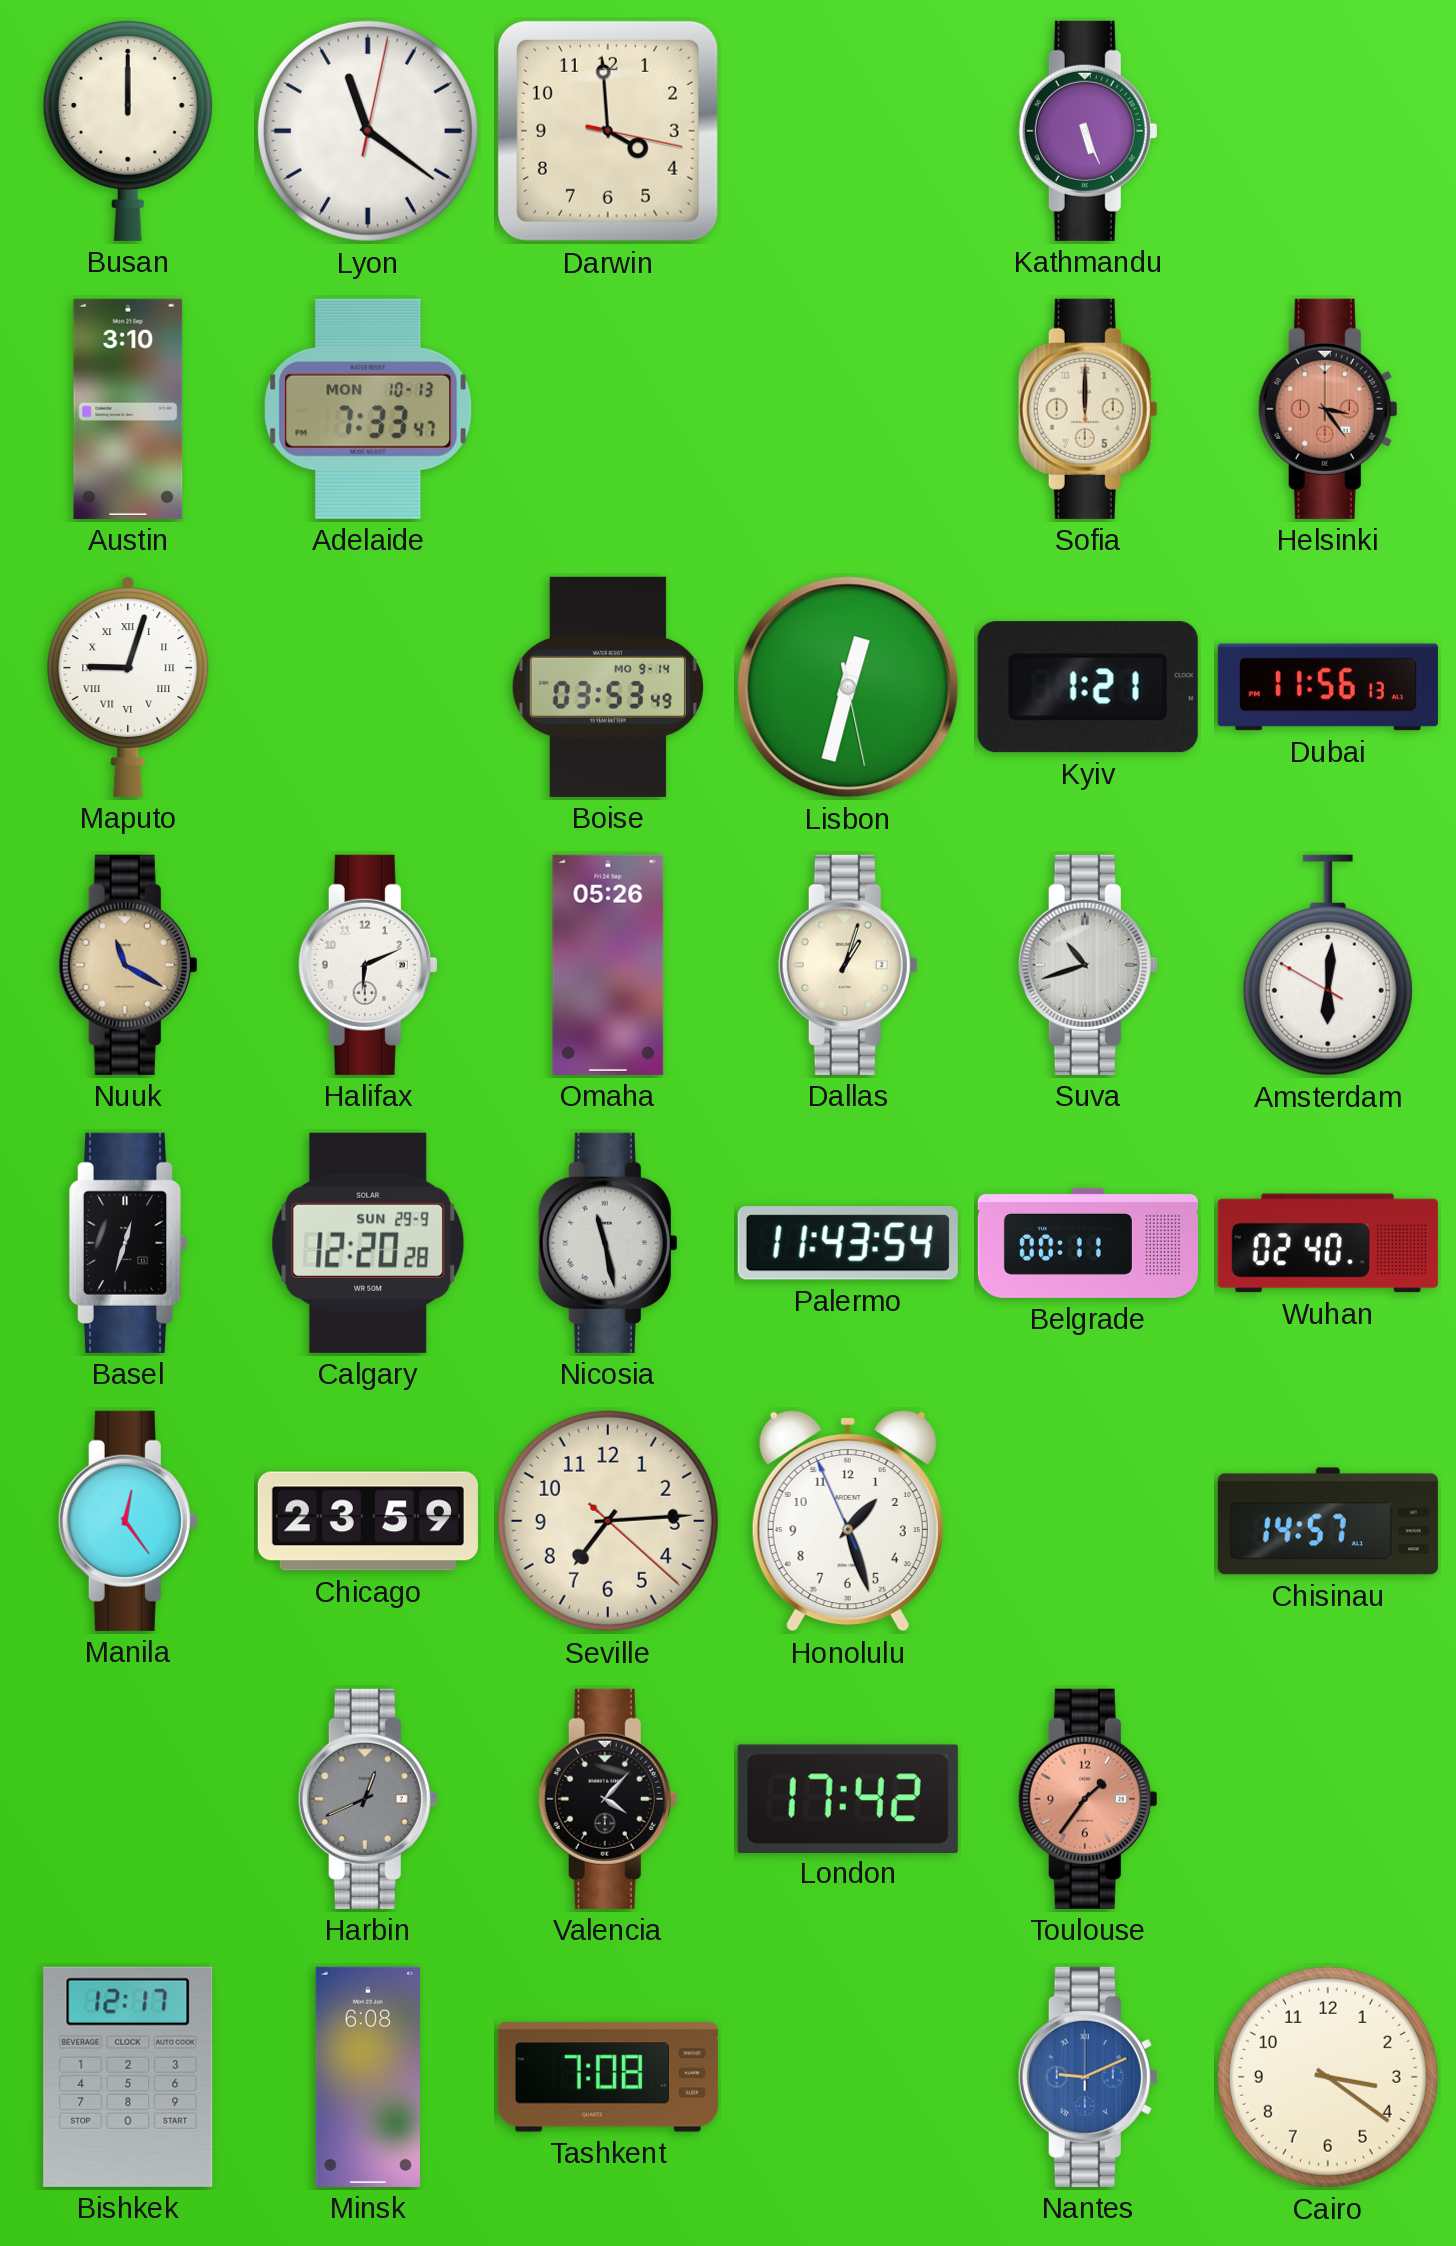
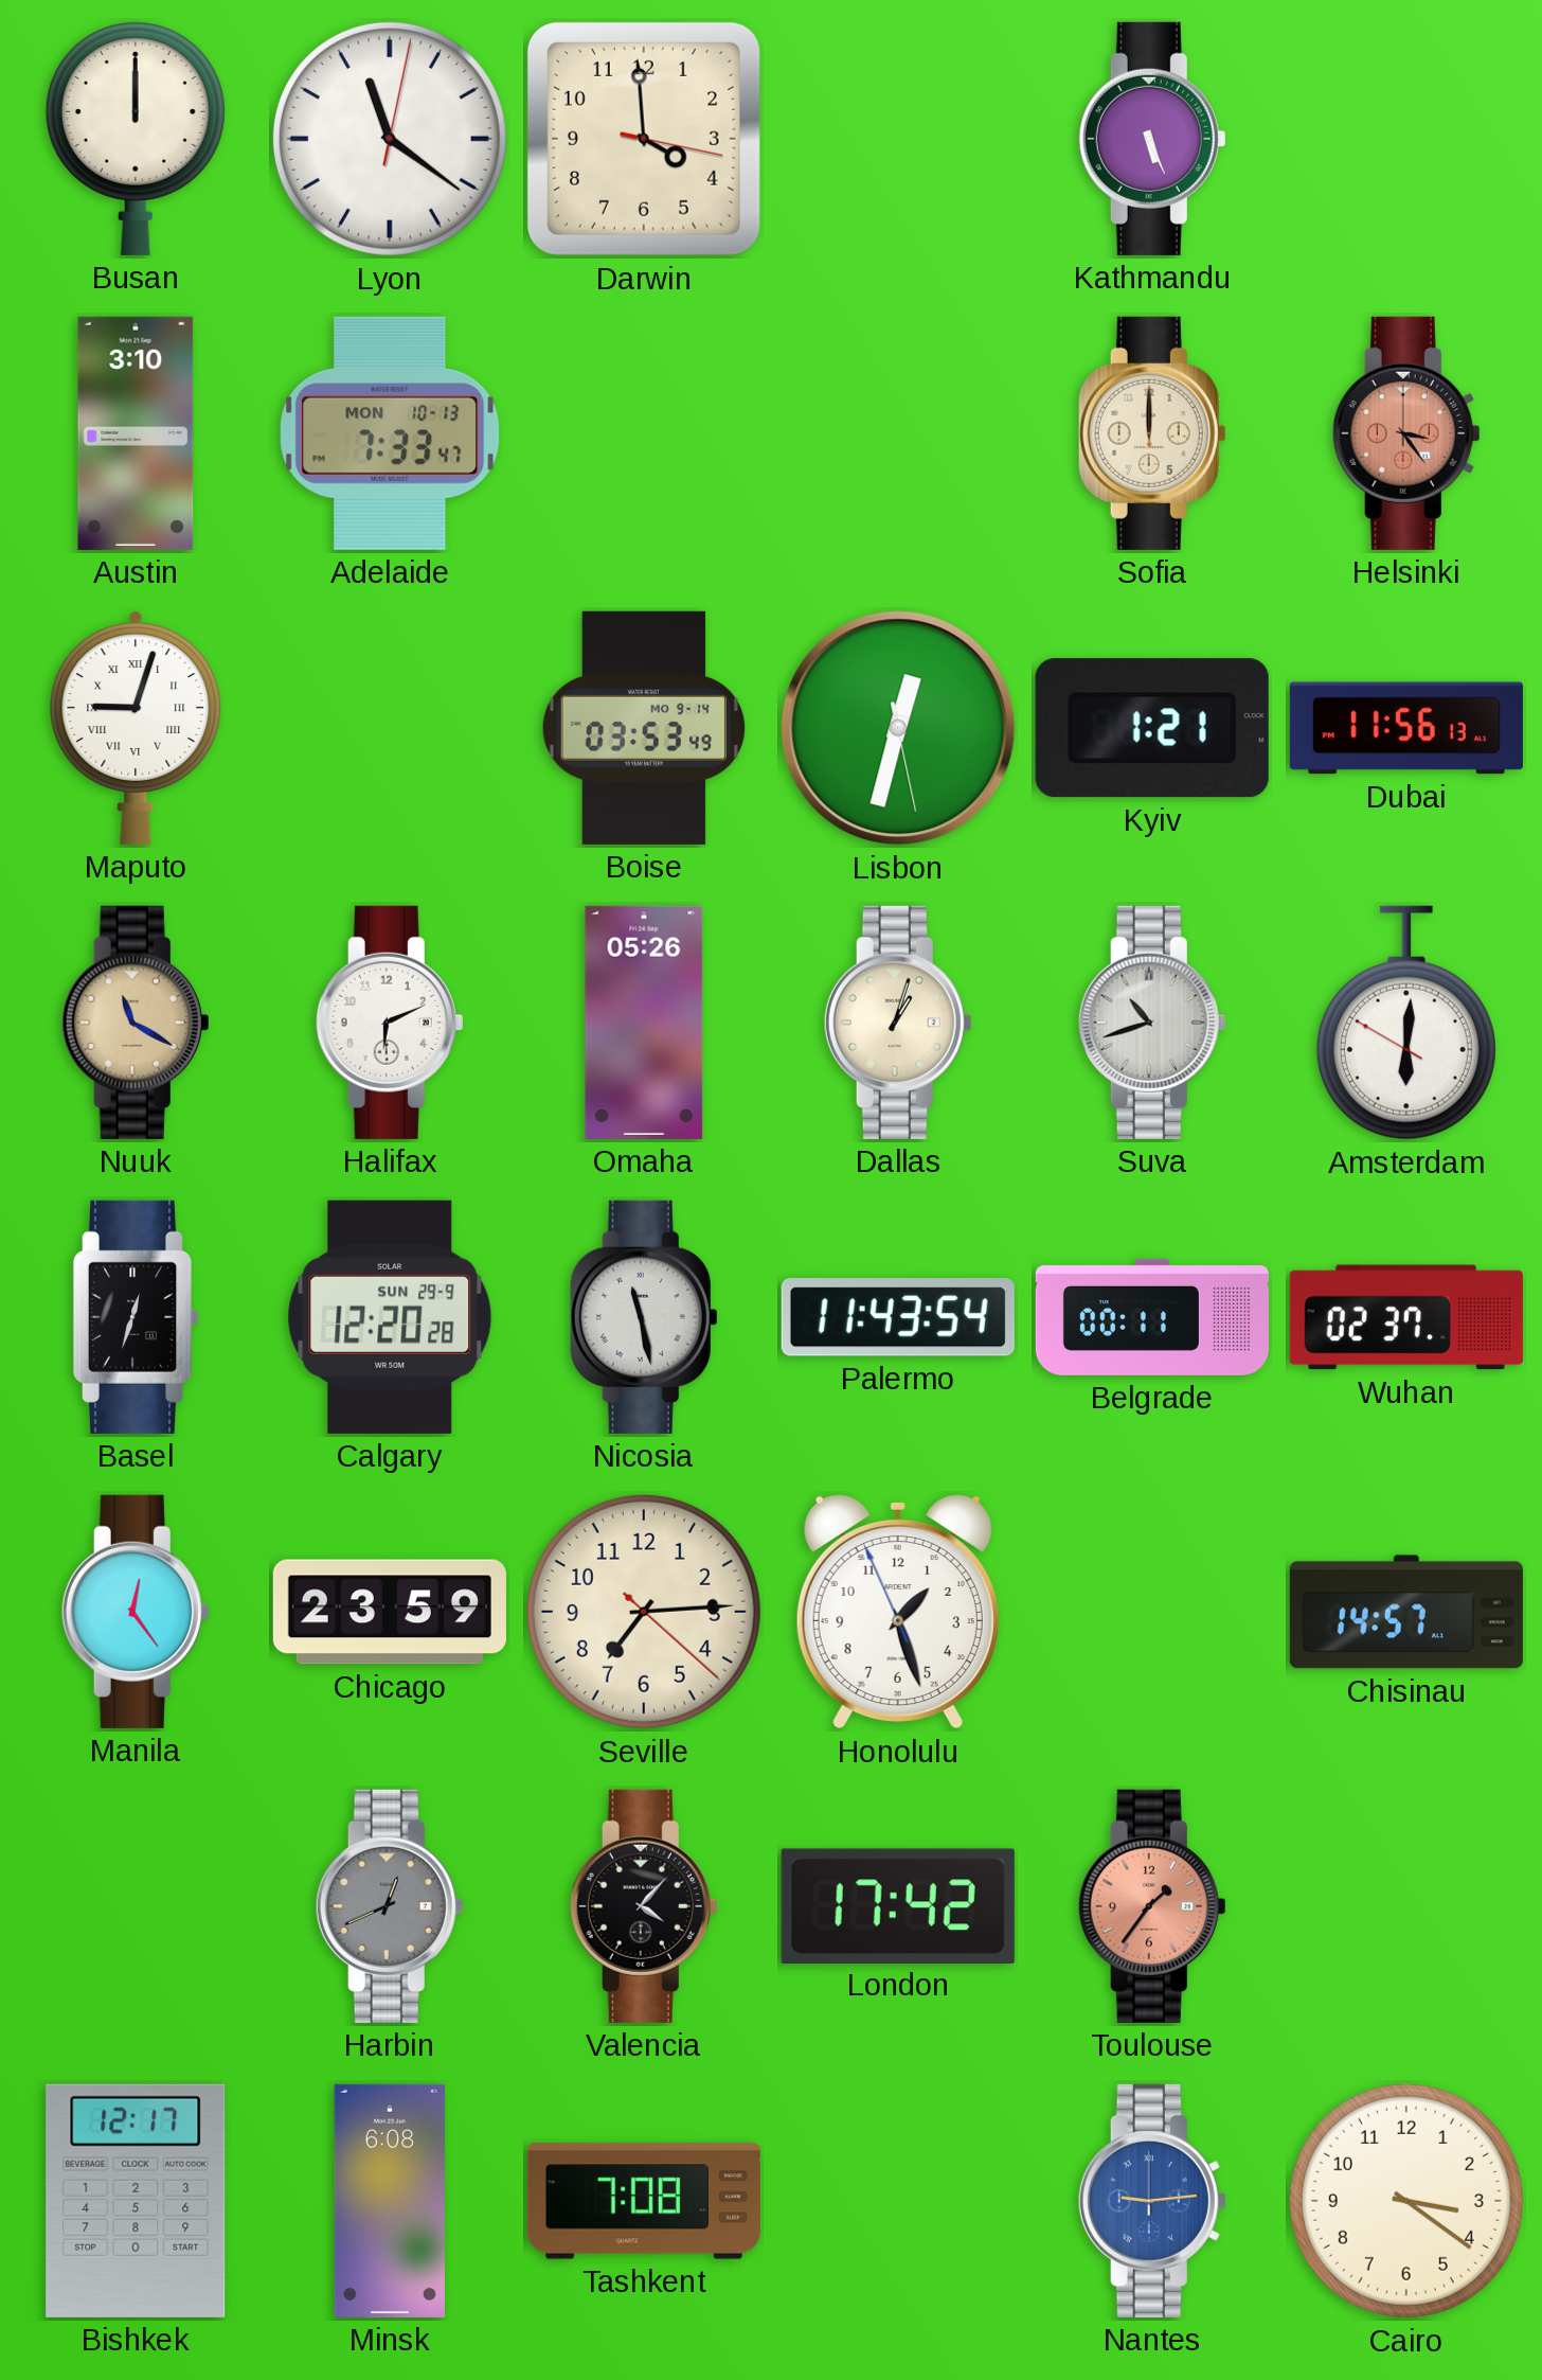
Wuhan: 02:40 -> 02:37
Nantes: 9:11 -> 9:14
